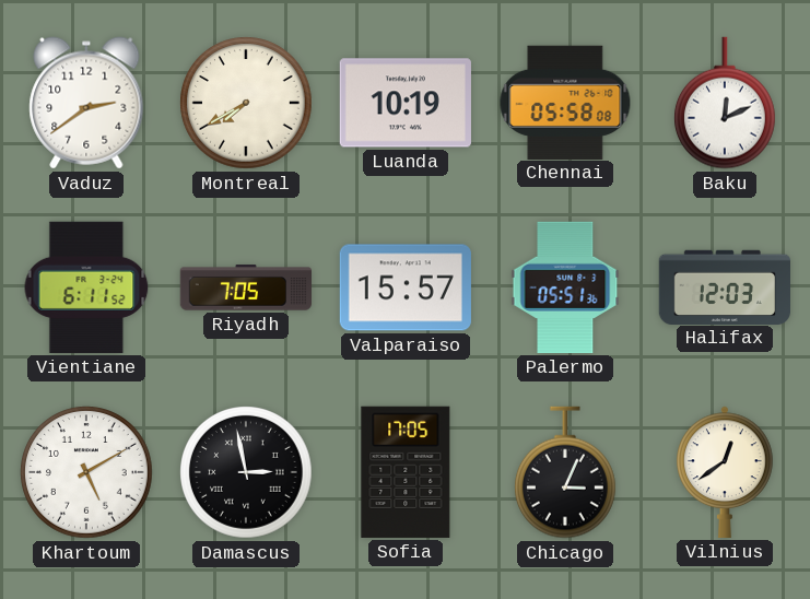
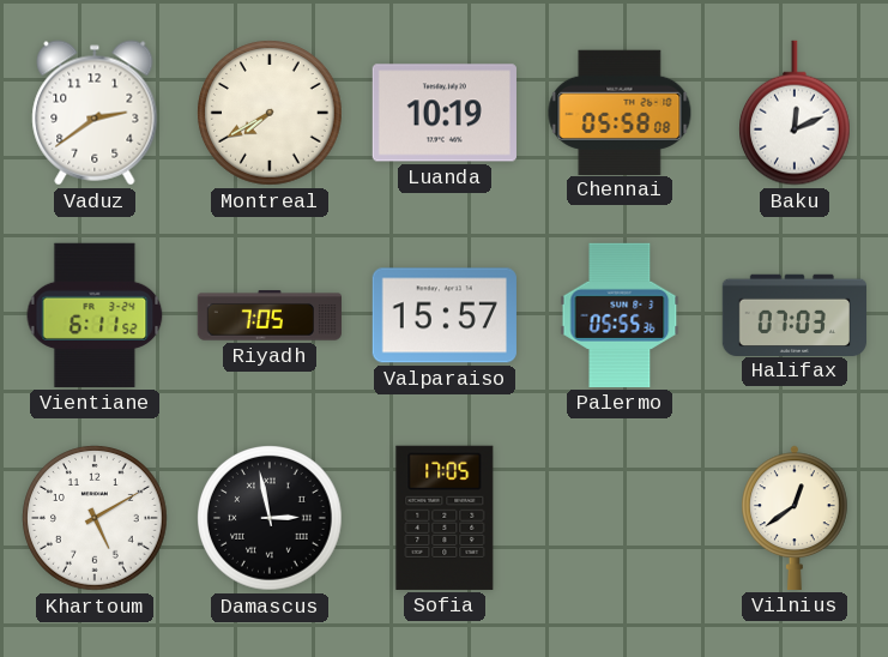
Palermo: 05:51 -> 05:55
Halifax: 12:03 -> 07:03
Chicago: 3:04 -> none
